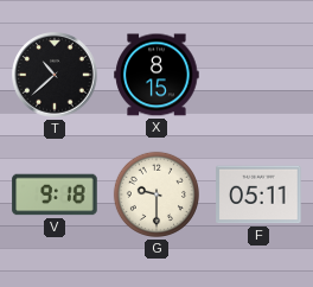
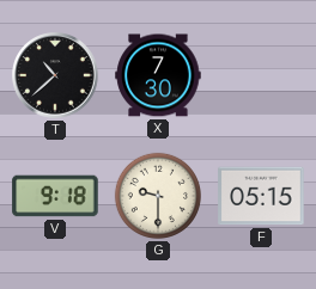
X: 8:15 -> 7:30
F: 05:11 -> 05:15
